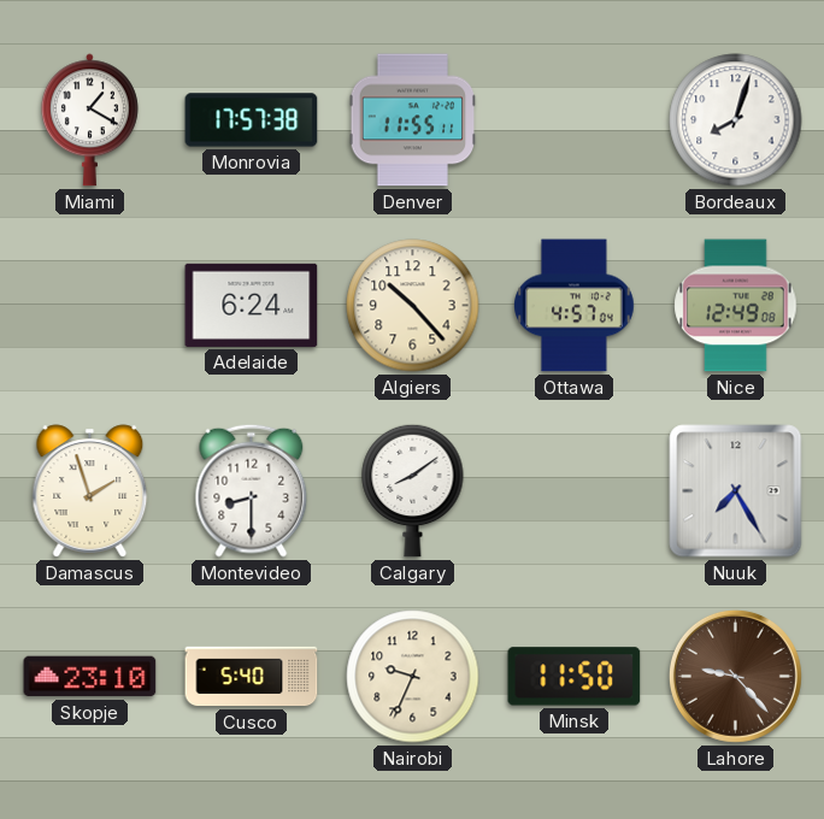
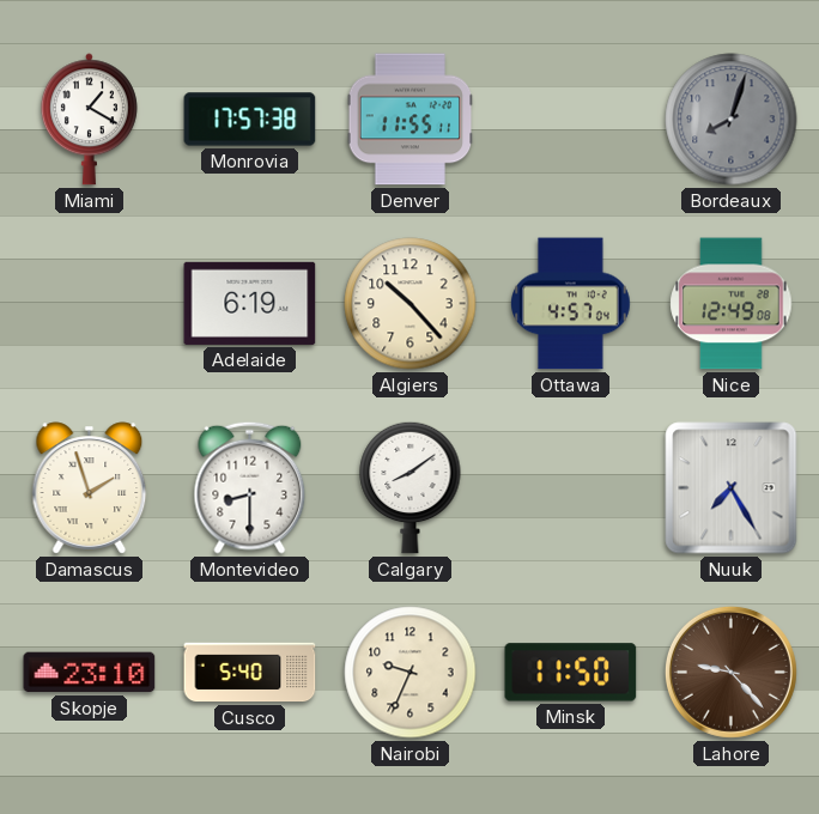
Bordeaux dial: white -> grey
Adelaide: 6:24 -> 6:19
